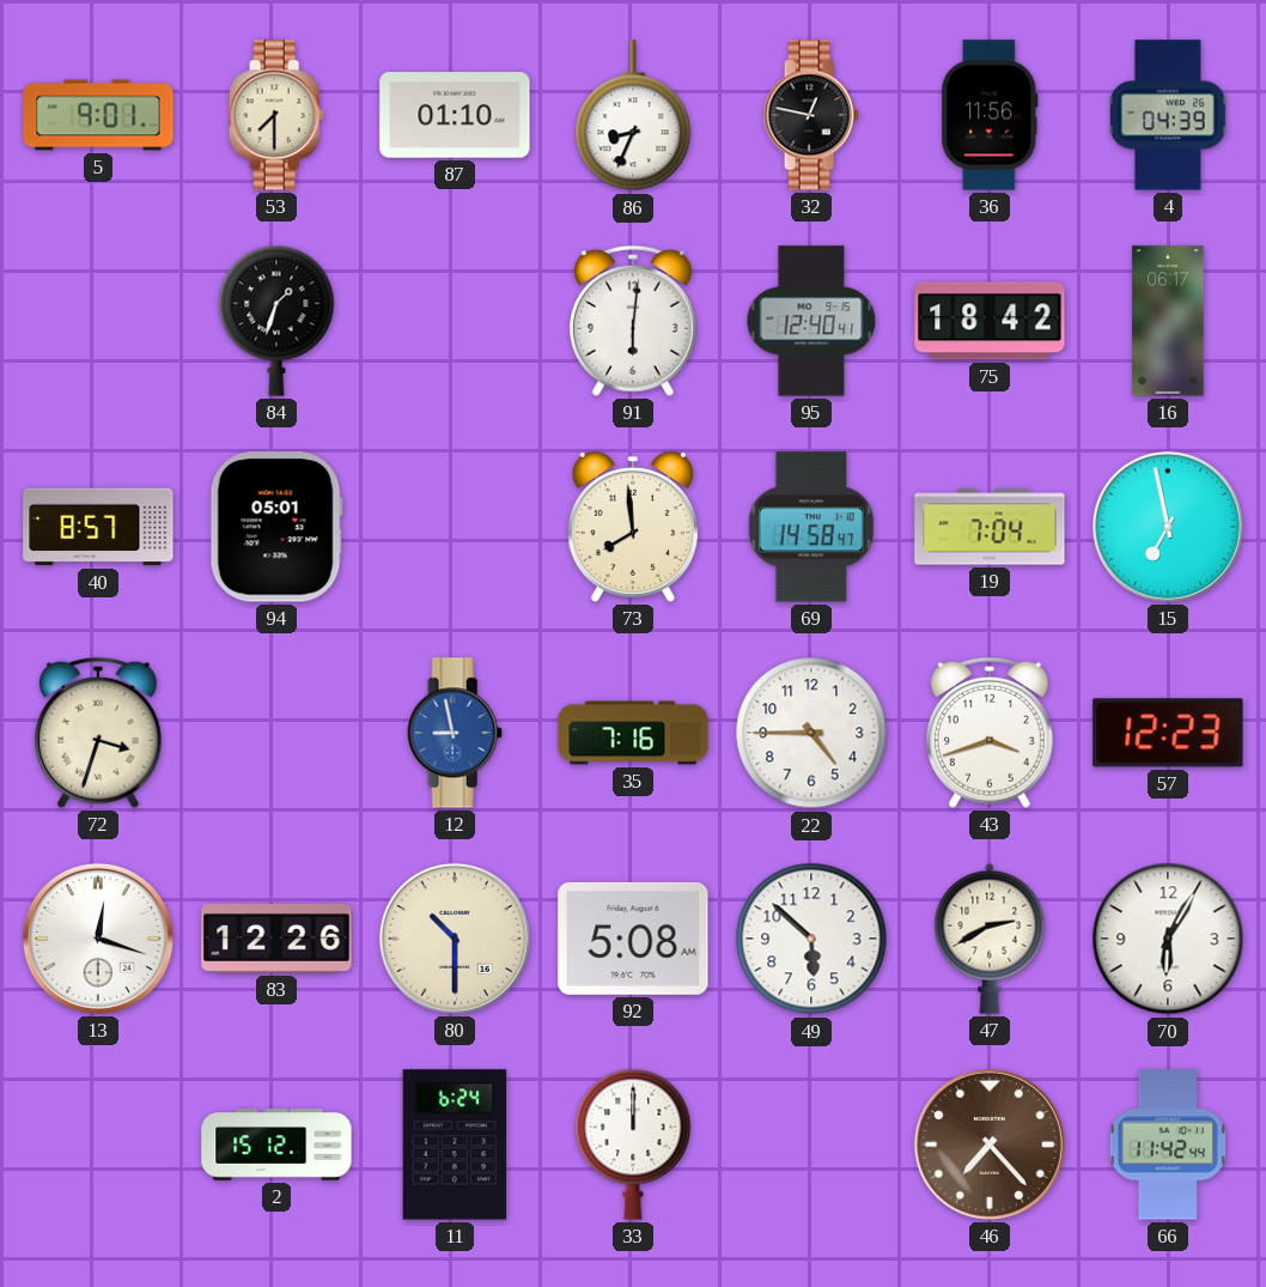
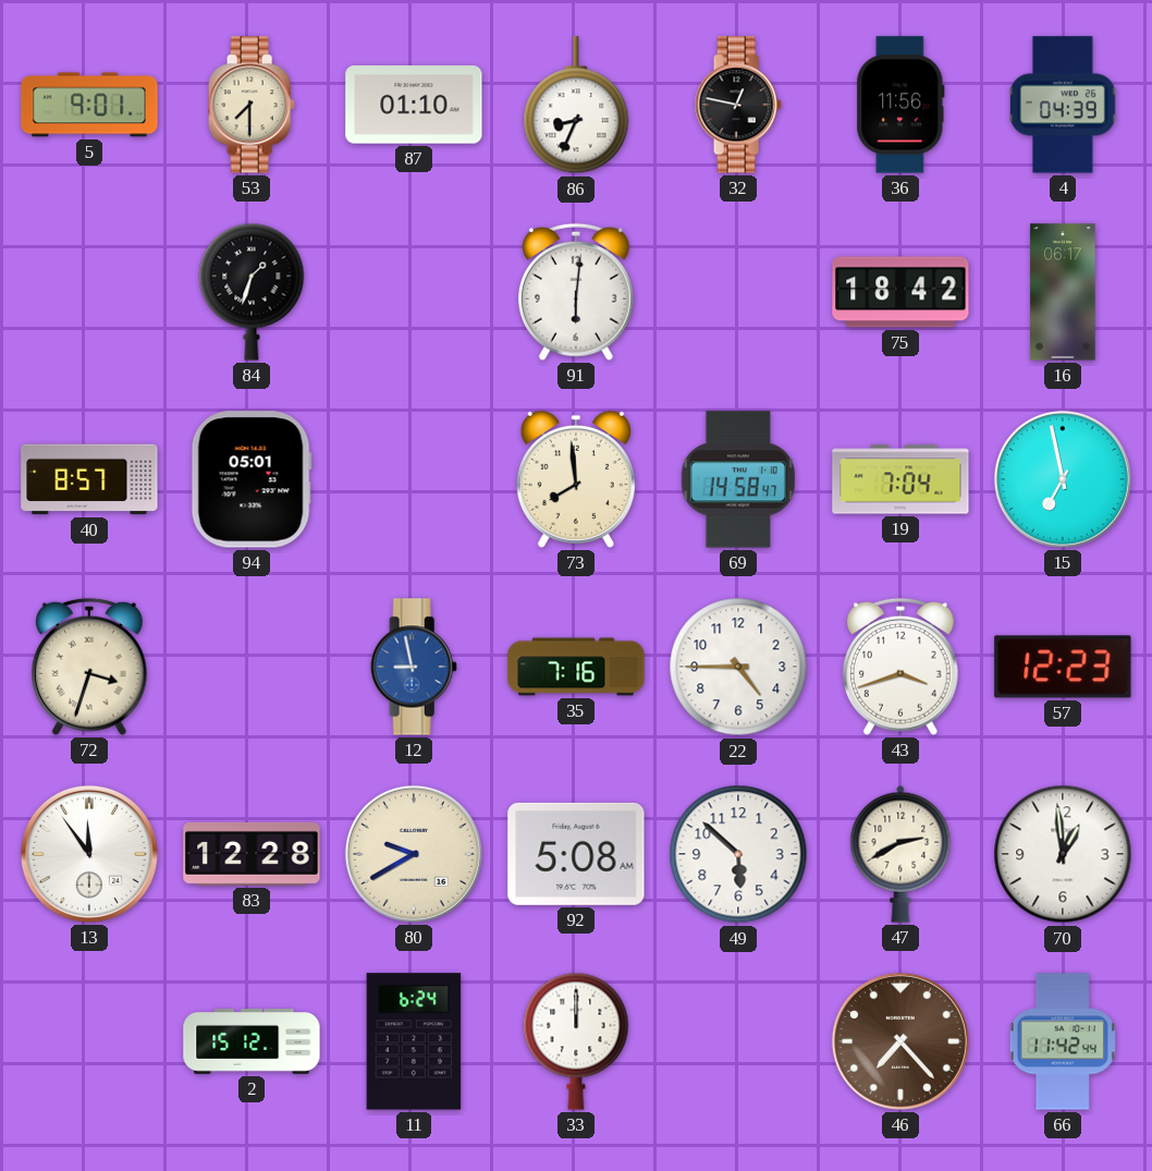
95: 12:40 -> none
13: 12:18 -> 11:54
83: 12:26 -> 12:28
80: 10:30 -> 9:40
70: 6:05 -> 12:59
